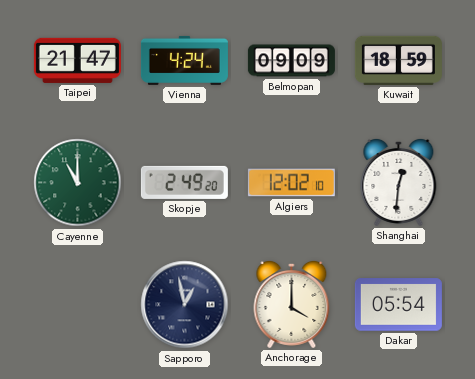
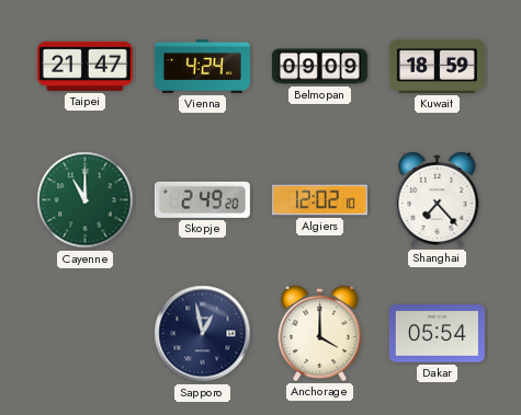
Shanghai: 12:31 -> 7:23
